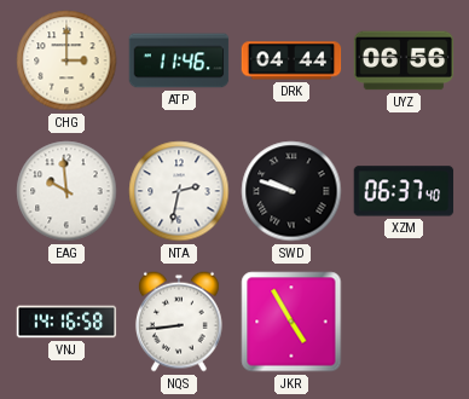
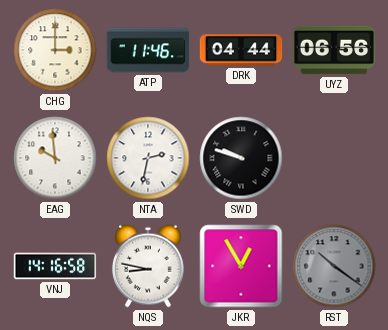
XZM: 06:37 -> none
NQS: 8:44 -> 8:47
JKR: 4:55 -> 12:55
RST: none -> 10:21
